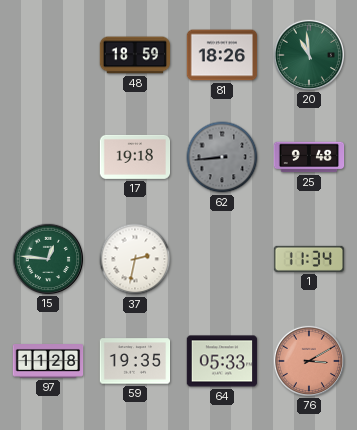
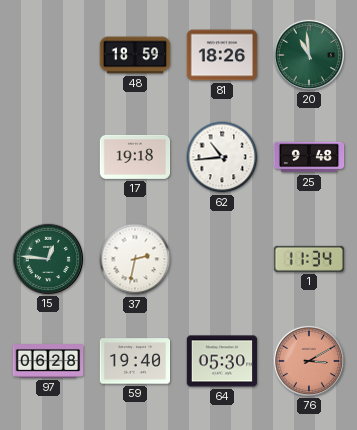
62: 8:44 -> 10:44
62 dial: grey -> white
97: 11:28 -> 06:28
59: 19:35 -> 19:40
64: 05:33 -> 05:30
